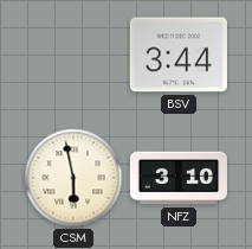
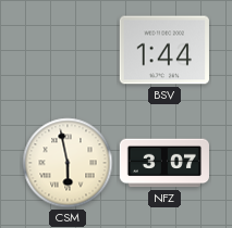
BSV: 3:44 -> 1:44
NFZ: 3:10 -> 3:07
